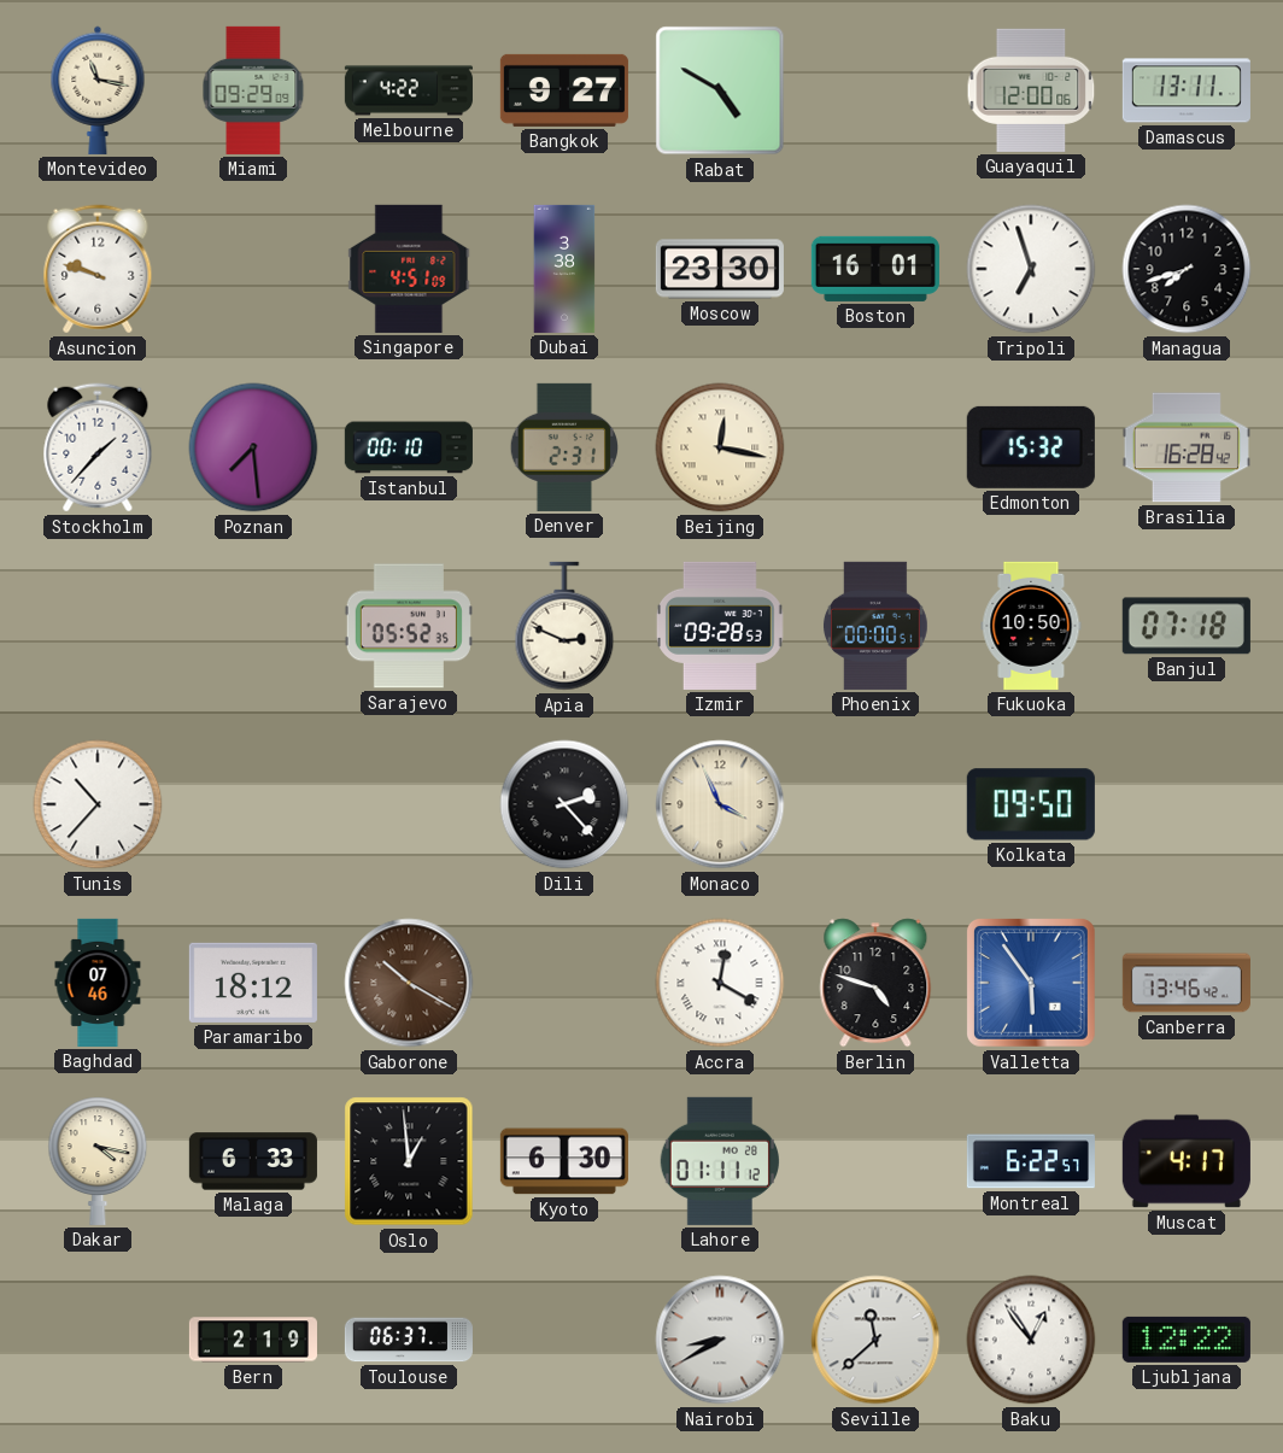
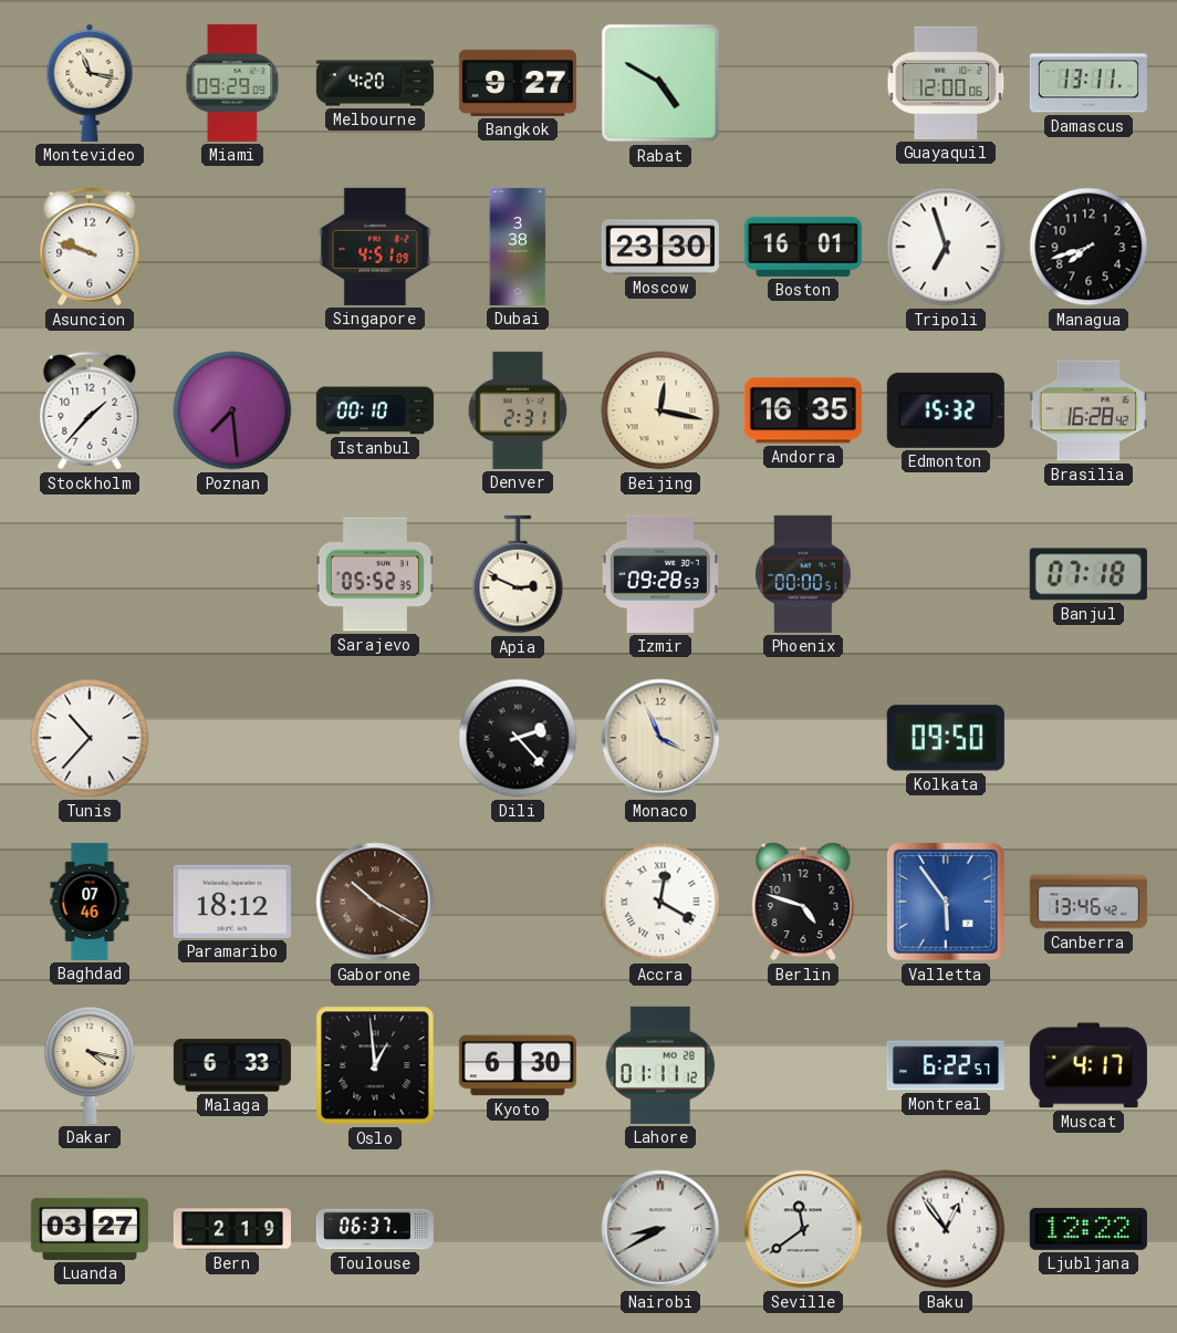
Melbourne: 4:22 -> 4:20
Andorra: none -> 16:35
Fukuoka: 10:50 -> none
Luanda: none -> 03:27
Seville: 11:38 -> 11:39
